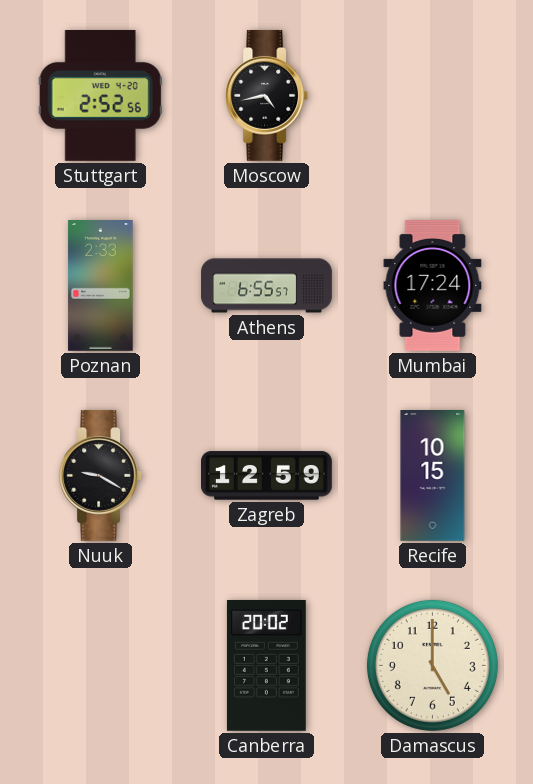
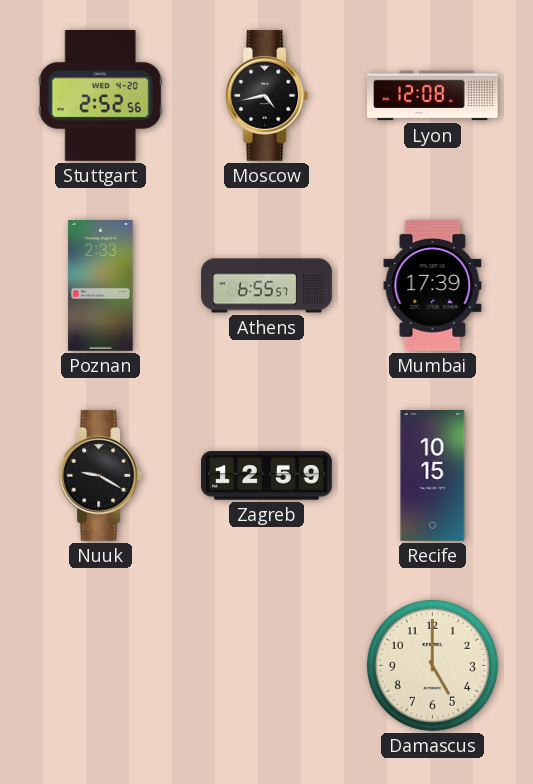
Lyon: none -> 12:08
Mumbai: 17:24 -> 17:39
Canberra: 20:02 -> none
